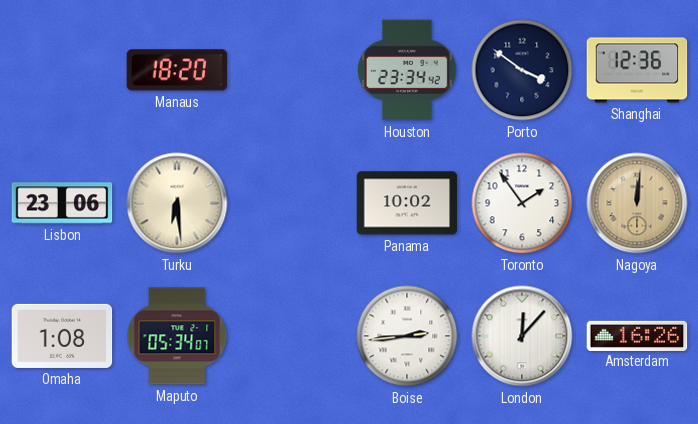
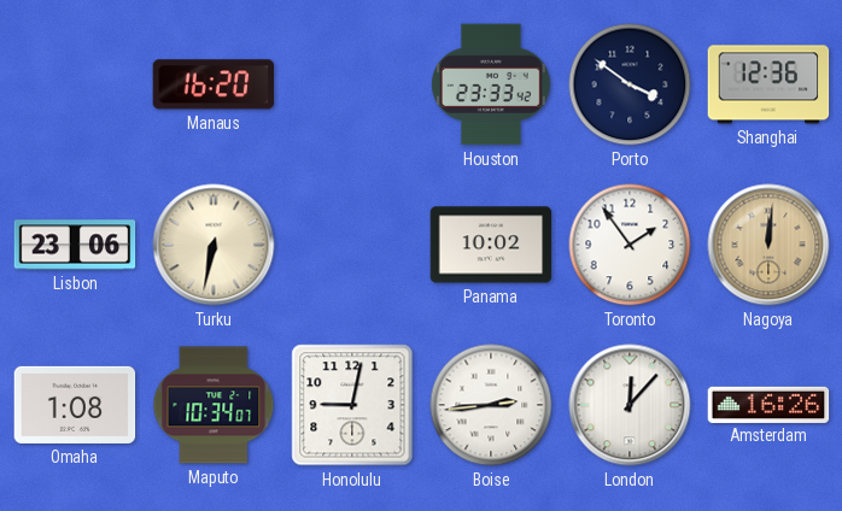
Manaus: 18:20 -> 16:20
Houston: 23:34 -> 23:33
Turku: 6:29 -> 6:32
Maputo: 05:34 -> 10:34
Honolulu: none -> 9:02
